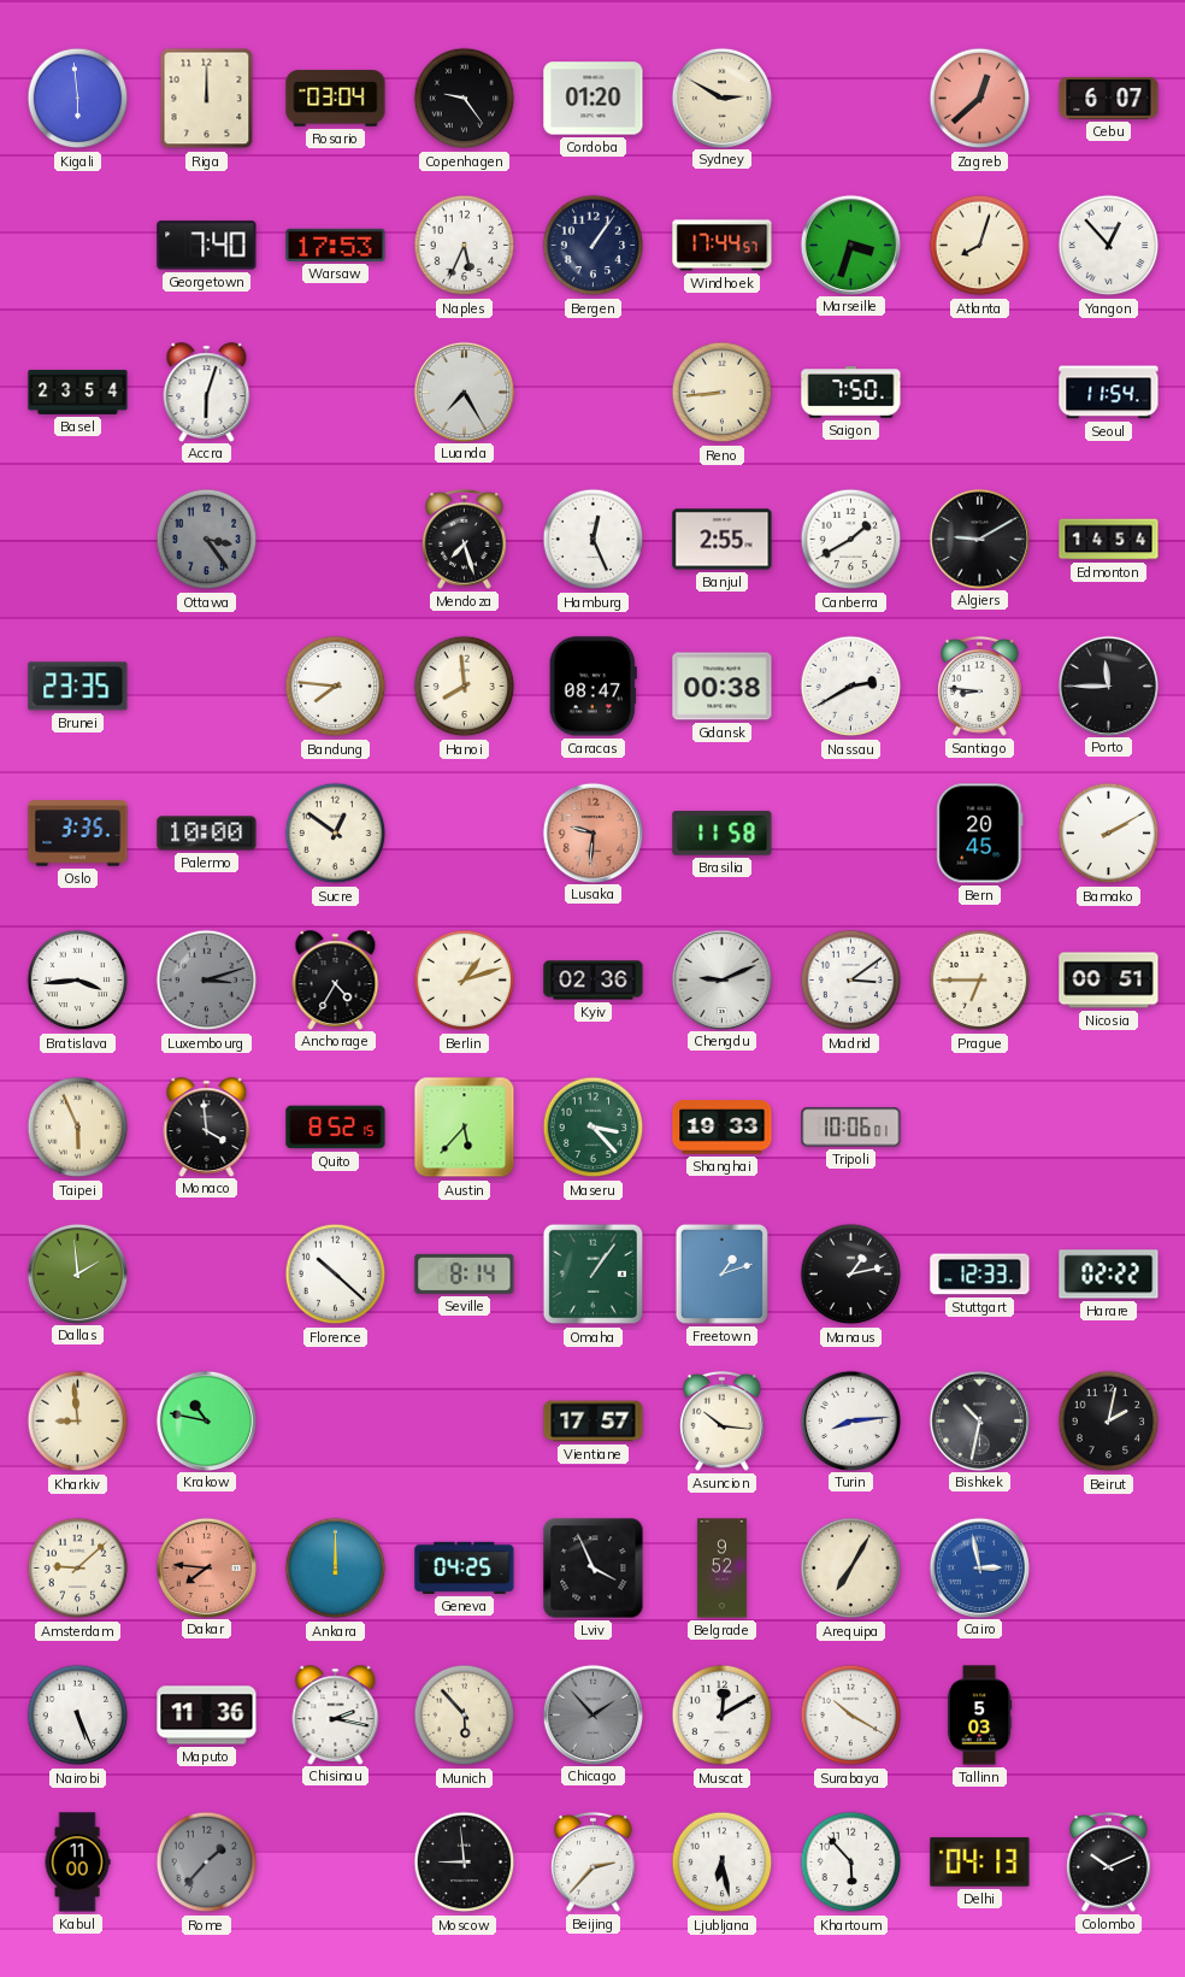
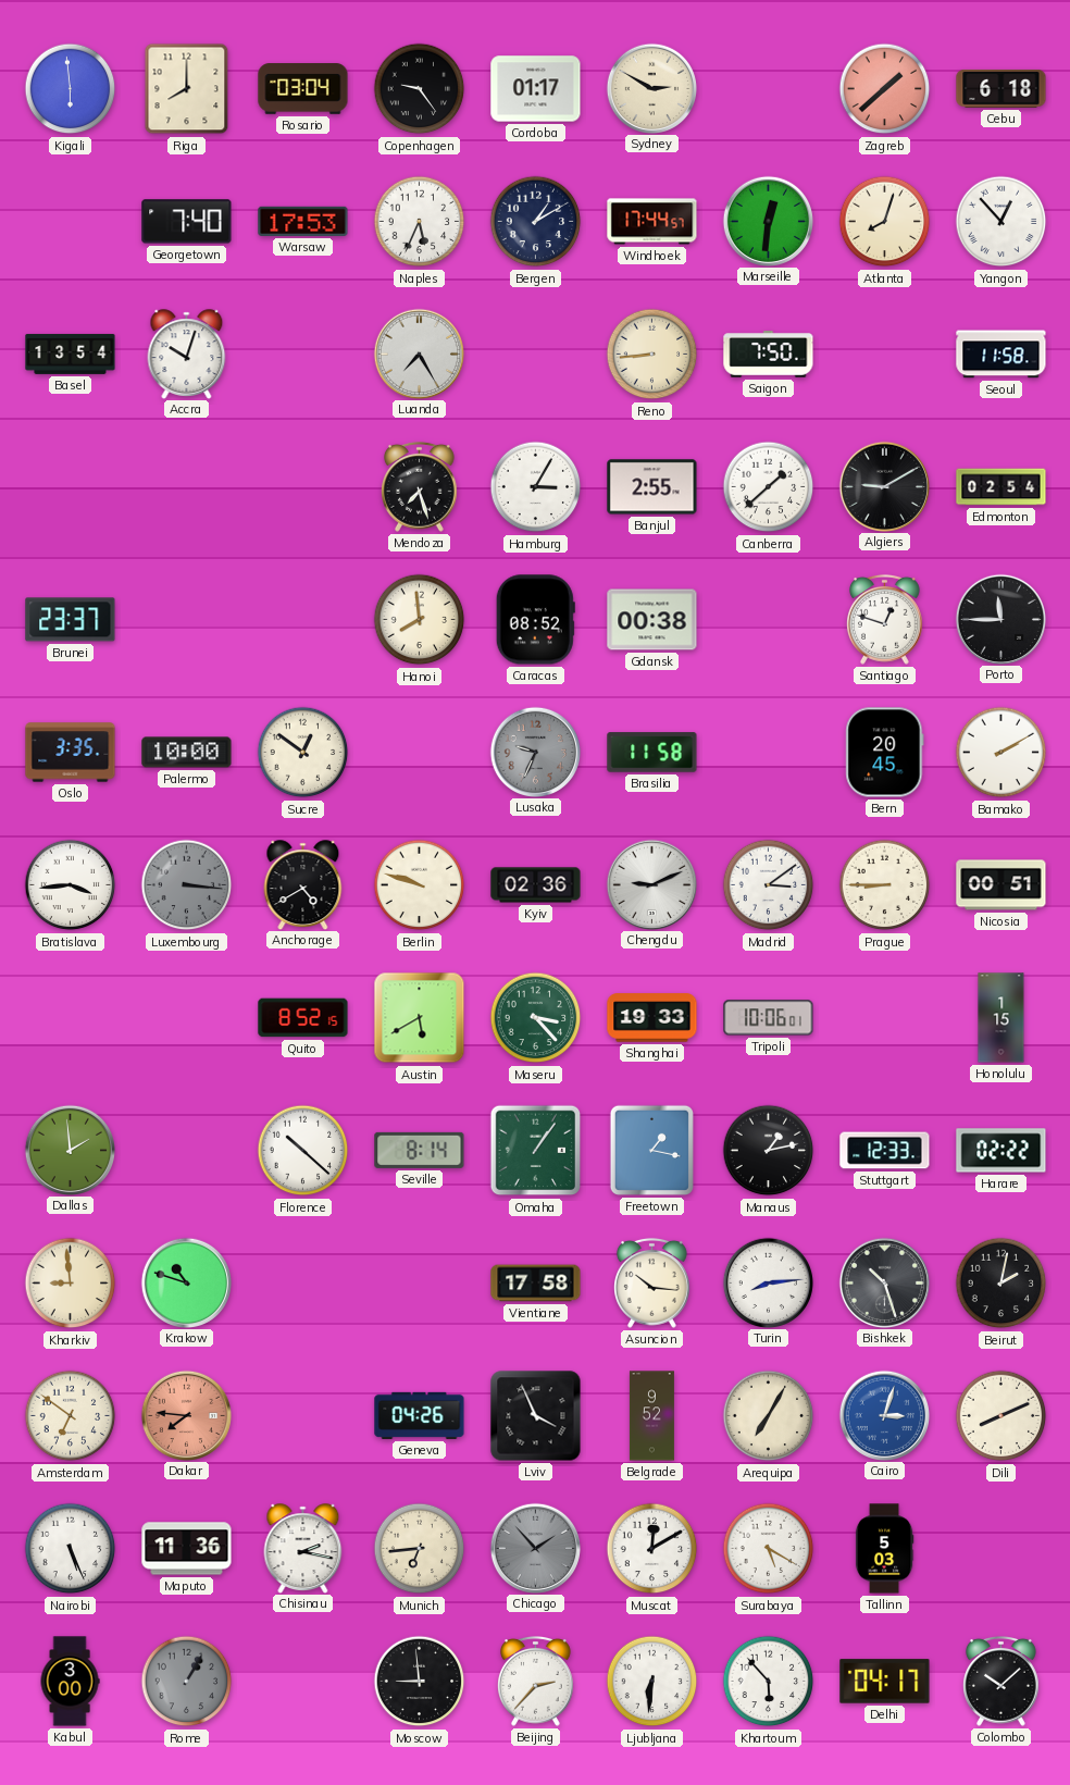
Riga: 12:00 -> 8:00
Cordoba: 01:20 -> 01:17
Zagreb: 12:38 -> 1:38
Cebu: 6:07 -> 6:18
Bergen: 1:06 -> 1:10
Marseille: 3:33 -> 12:31
Basel: 23:54 -> 13:54
Accra: 6:03 -> 10:03
Seoul: 11:54 -> 11:58
Ottawa: 3:24 -> none
Hamburg: 12:26 -> 3:05
Canberra: 1:40 -> 1:38
Edmonton: 14:54 -> 02:54
Brunei: 23:35 -> 23:37
Bandung: 7:46 -> none
Caracas: 08:47 -> 08:52
Nassau: 2:40 -> none
Santiago: 8:46 -> 12:48
Lusaka: 9:31 -> 9:34
Lusaka dial: salmon -> grey
Luxembourg: 3:12 -> 3:16
Anchorage: 4:35 -> 4:40
Berlin: 1:12 -> 9:48
Prague: 6:45 -> 8:45
Taipei: 5:56 -> none
Monaco: 3:59 -> none
Austin: 5:37 -> 5:40
Honolulu: none -> 1:15
Freetown: 1:12 -> 1:17
Krakow: 10:47 -> 10:48
Vientiane: 17:57 -> 17:58
Bishkek: 10:32 -> 10:27
Amsterdam: 9:08 -> 6:51
Ankara: 12:00 -> none
Geneva: 04:25 -> 04:26
Cairo: 2:58 -> 3:03
Dili: none -> 8:11
Munich: 5:53 -> 6:44
Surabaya: 10:20 -> 5:20
Kabul: 11:00 -> 3:00
Rome: 1:37 -> 1:05
Ljubljana: 6:28 -> 6:31
Delhi: 04:13 -> 04:17
Colombo: 10:11 -> 10:08
